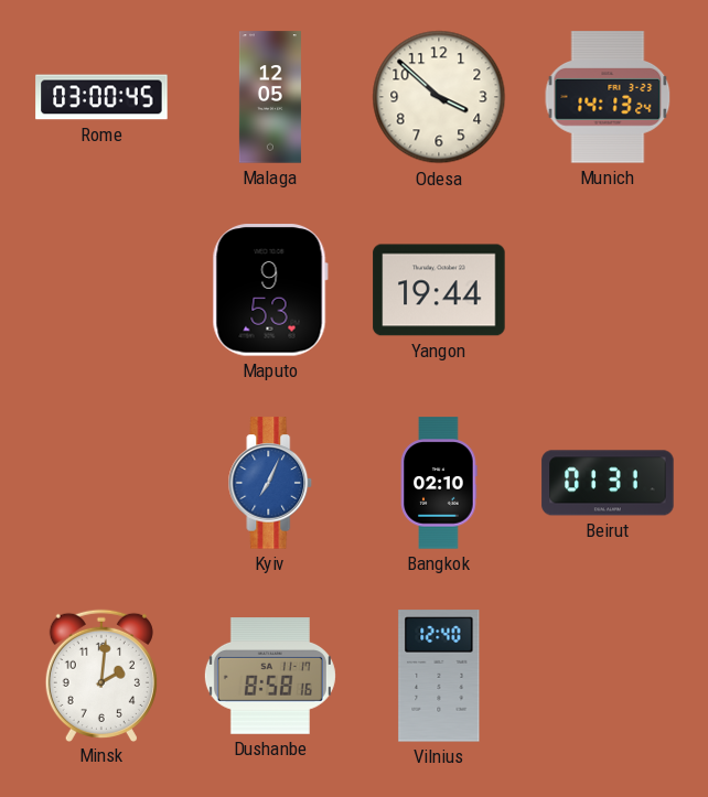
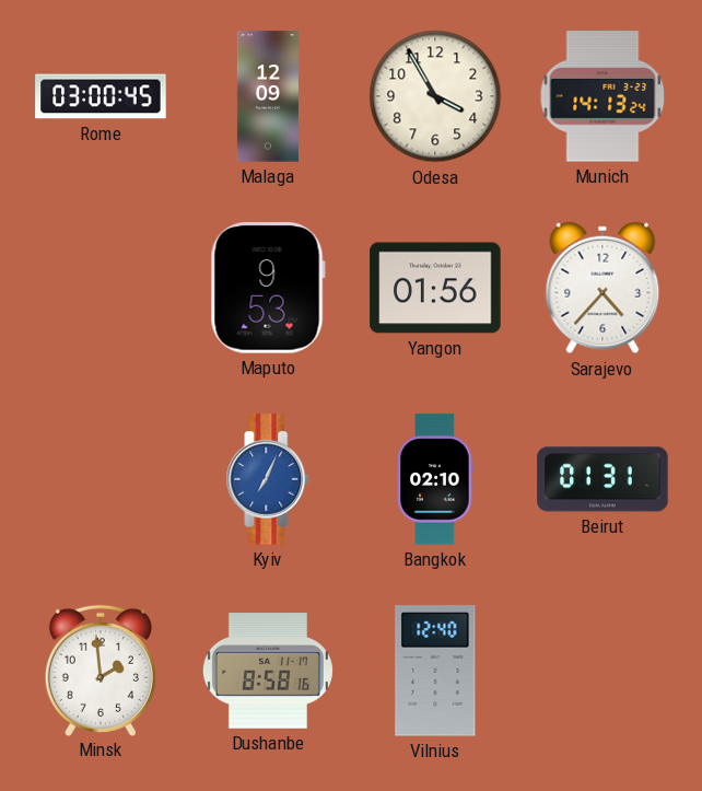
Malaga: 12:05 -> 12:09
Odesa: 3:52 -> 3:55
Yangon: 19:44 -> 01:56
Sarajevo: none -> 4:37
Minsk: 2:01 -> 1:59
